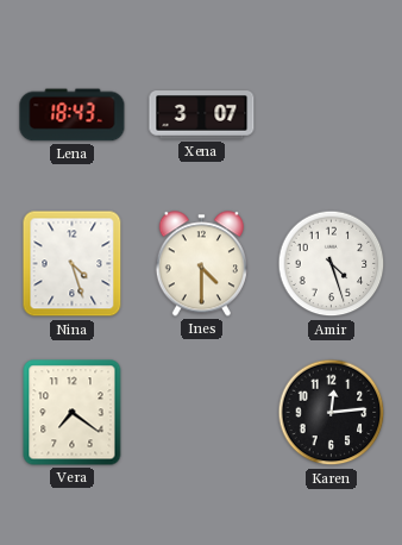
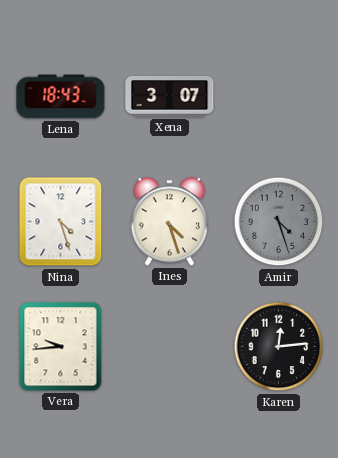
Ines: 4:30 -> 4:27
Amir dial: white -> grey
Vera: 7:21 -> 9:44
